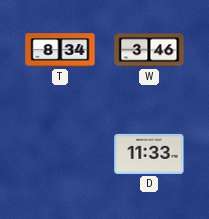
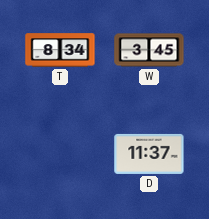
W: 3:46 -> 3:45
D: 11:33 -> 11:37
